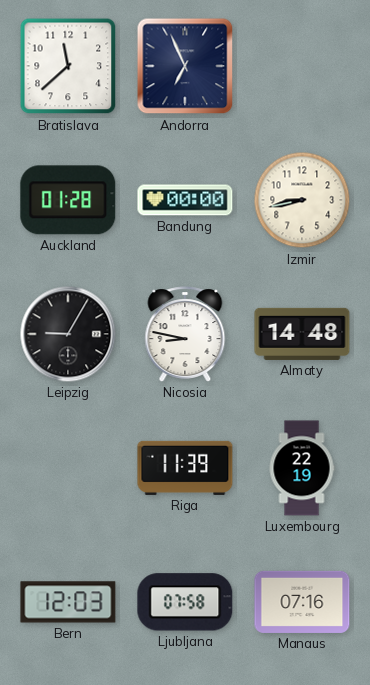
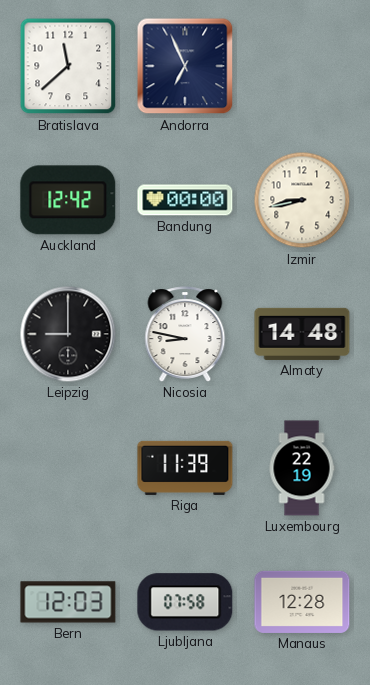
Auckland: 01:28 -> 12:42
Leipzig: 9:05 -> 9:00
Manaus: 07:16 -> 12:28
